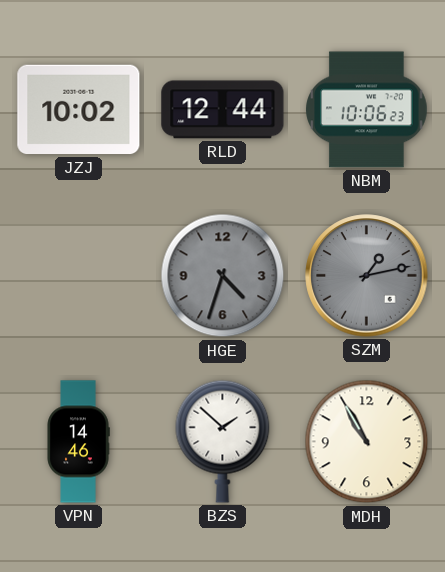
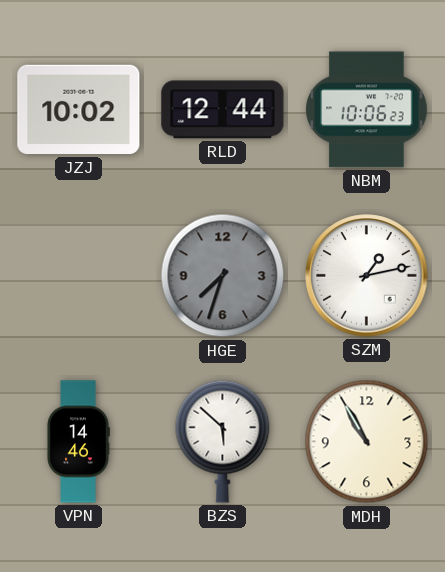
HGE: 4:33 -> 7:33
SZM dial: grey -> white
BZS: 1:52 -> 5:52
